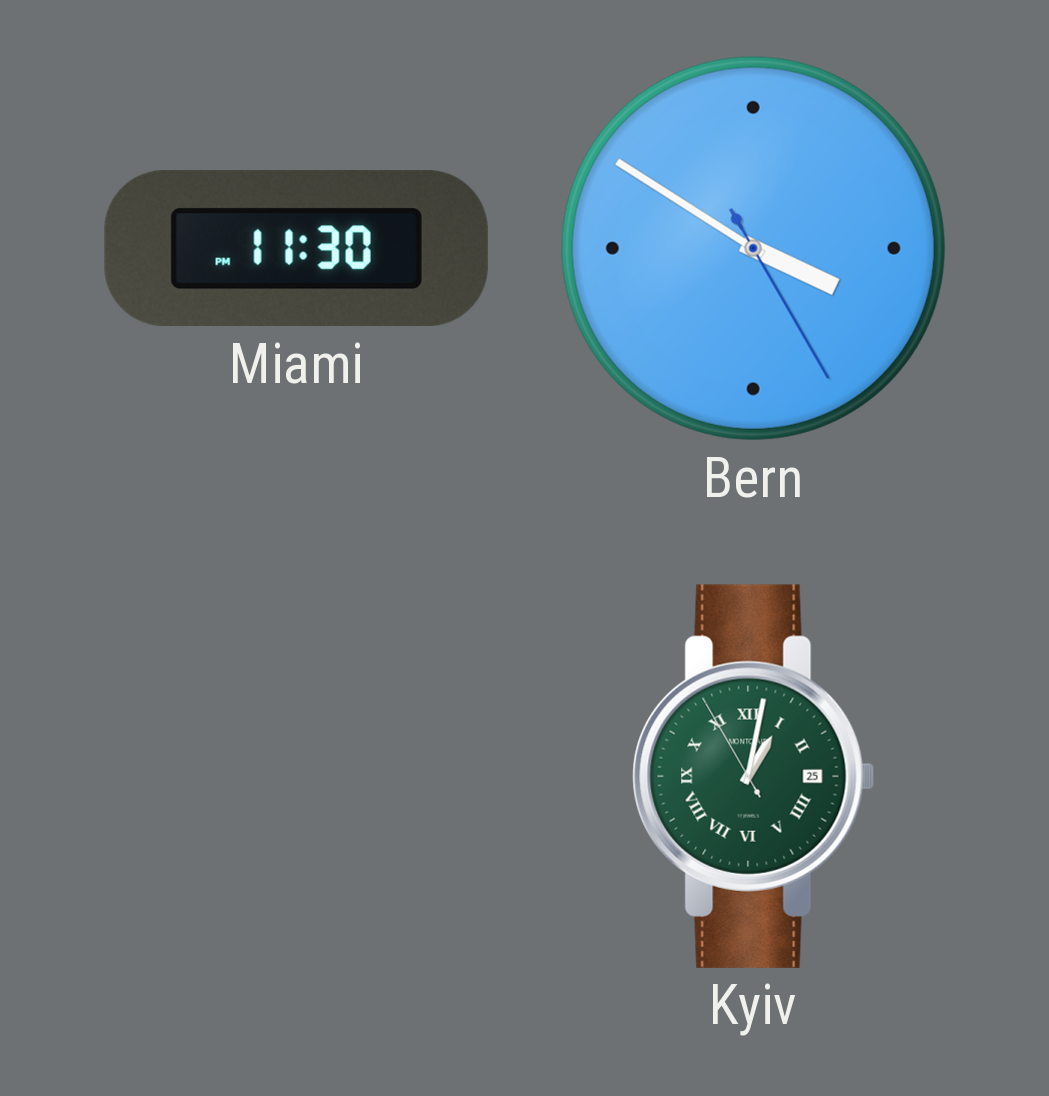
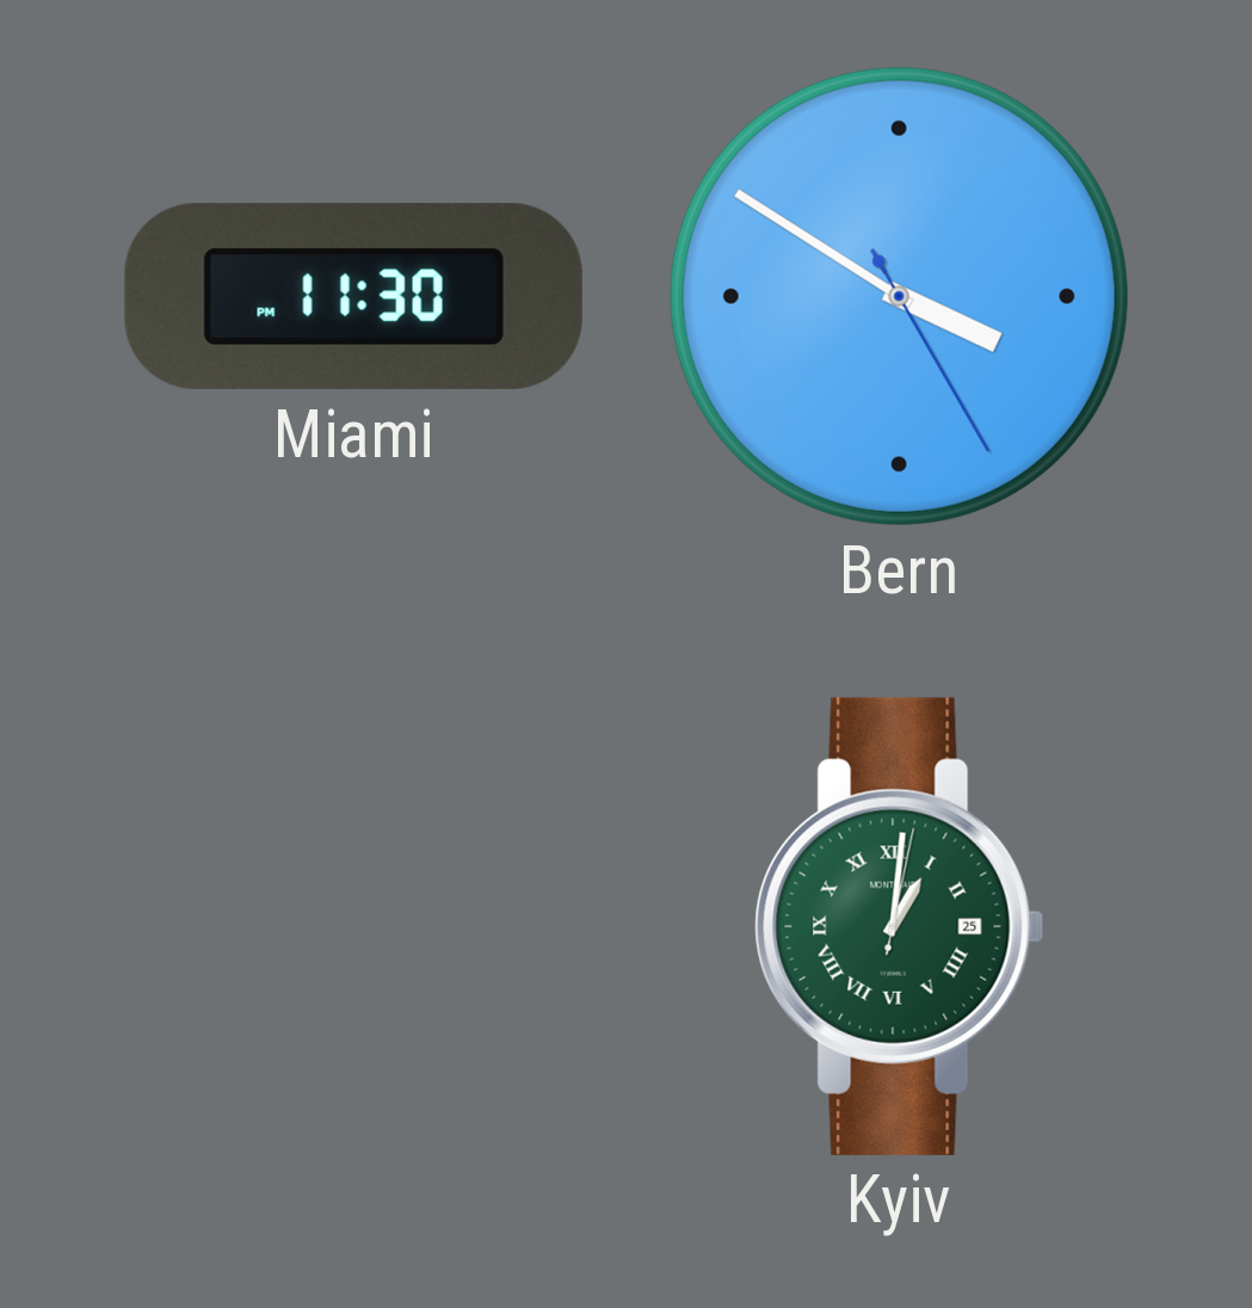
Kyiv: 1:01:55 -> 1:01:02
